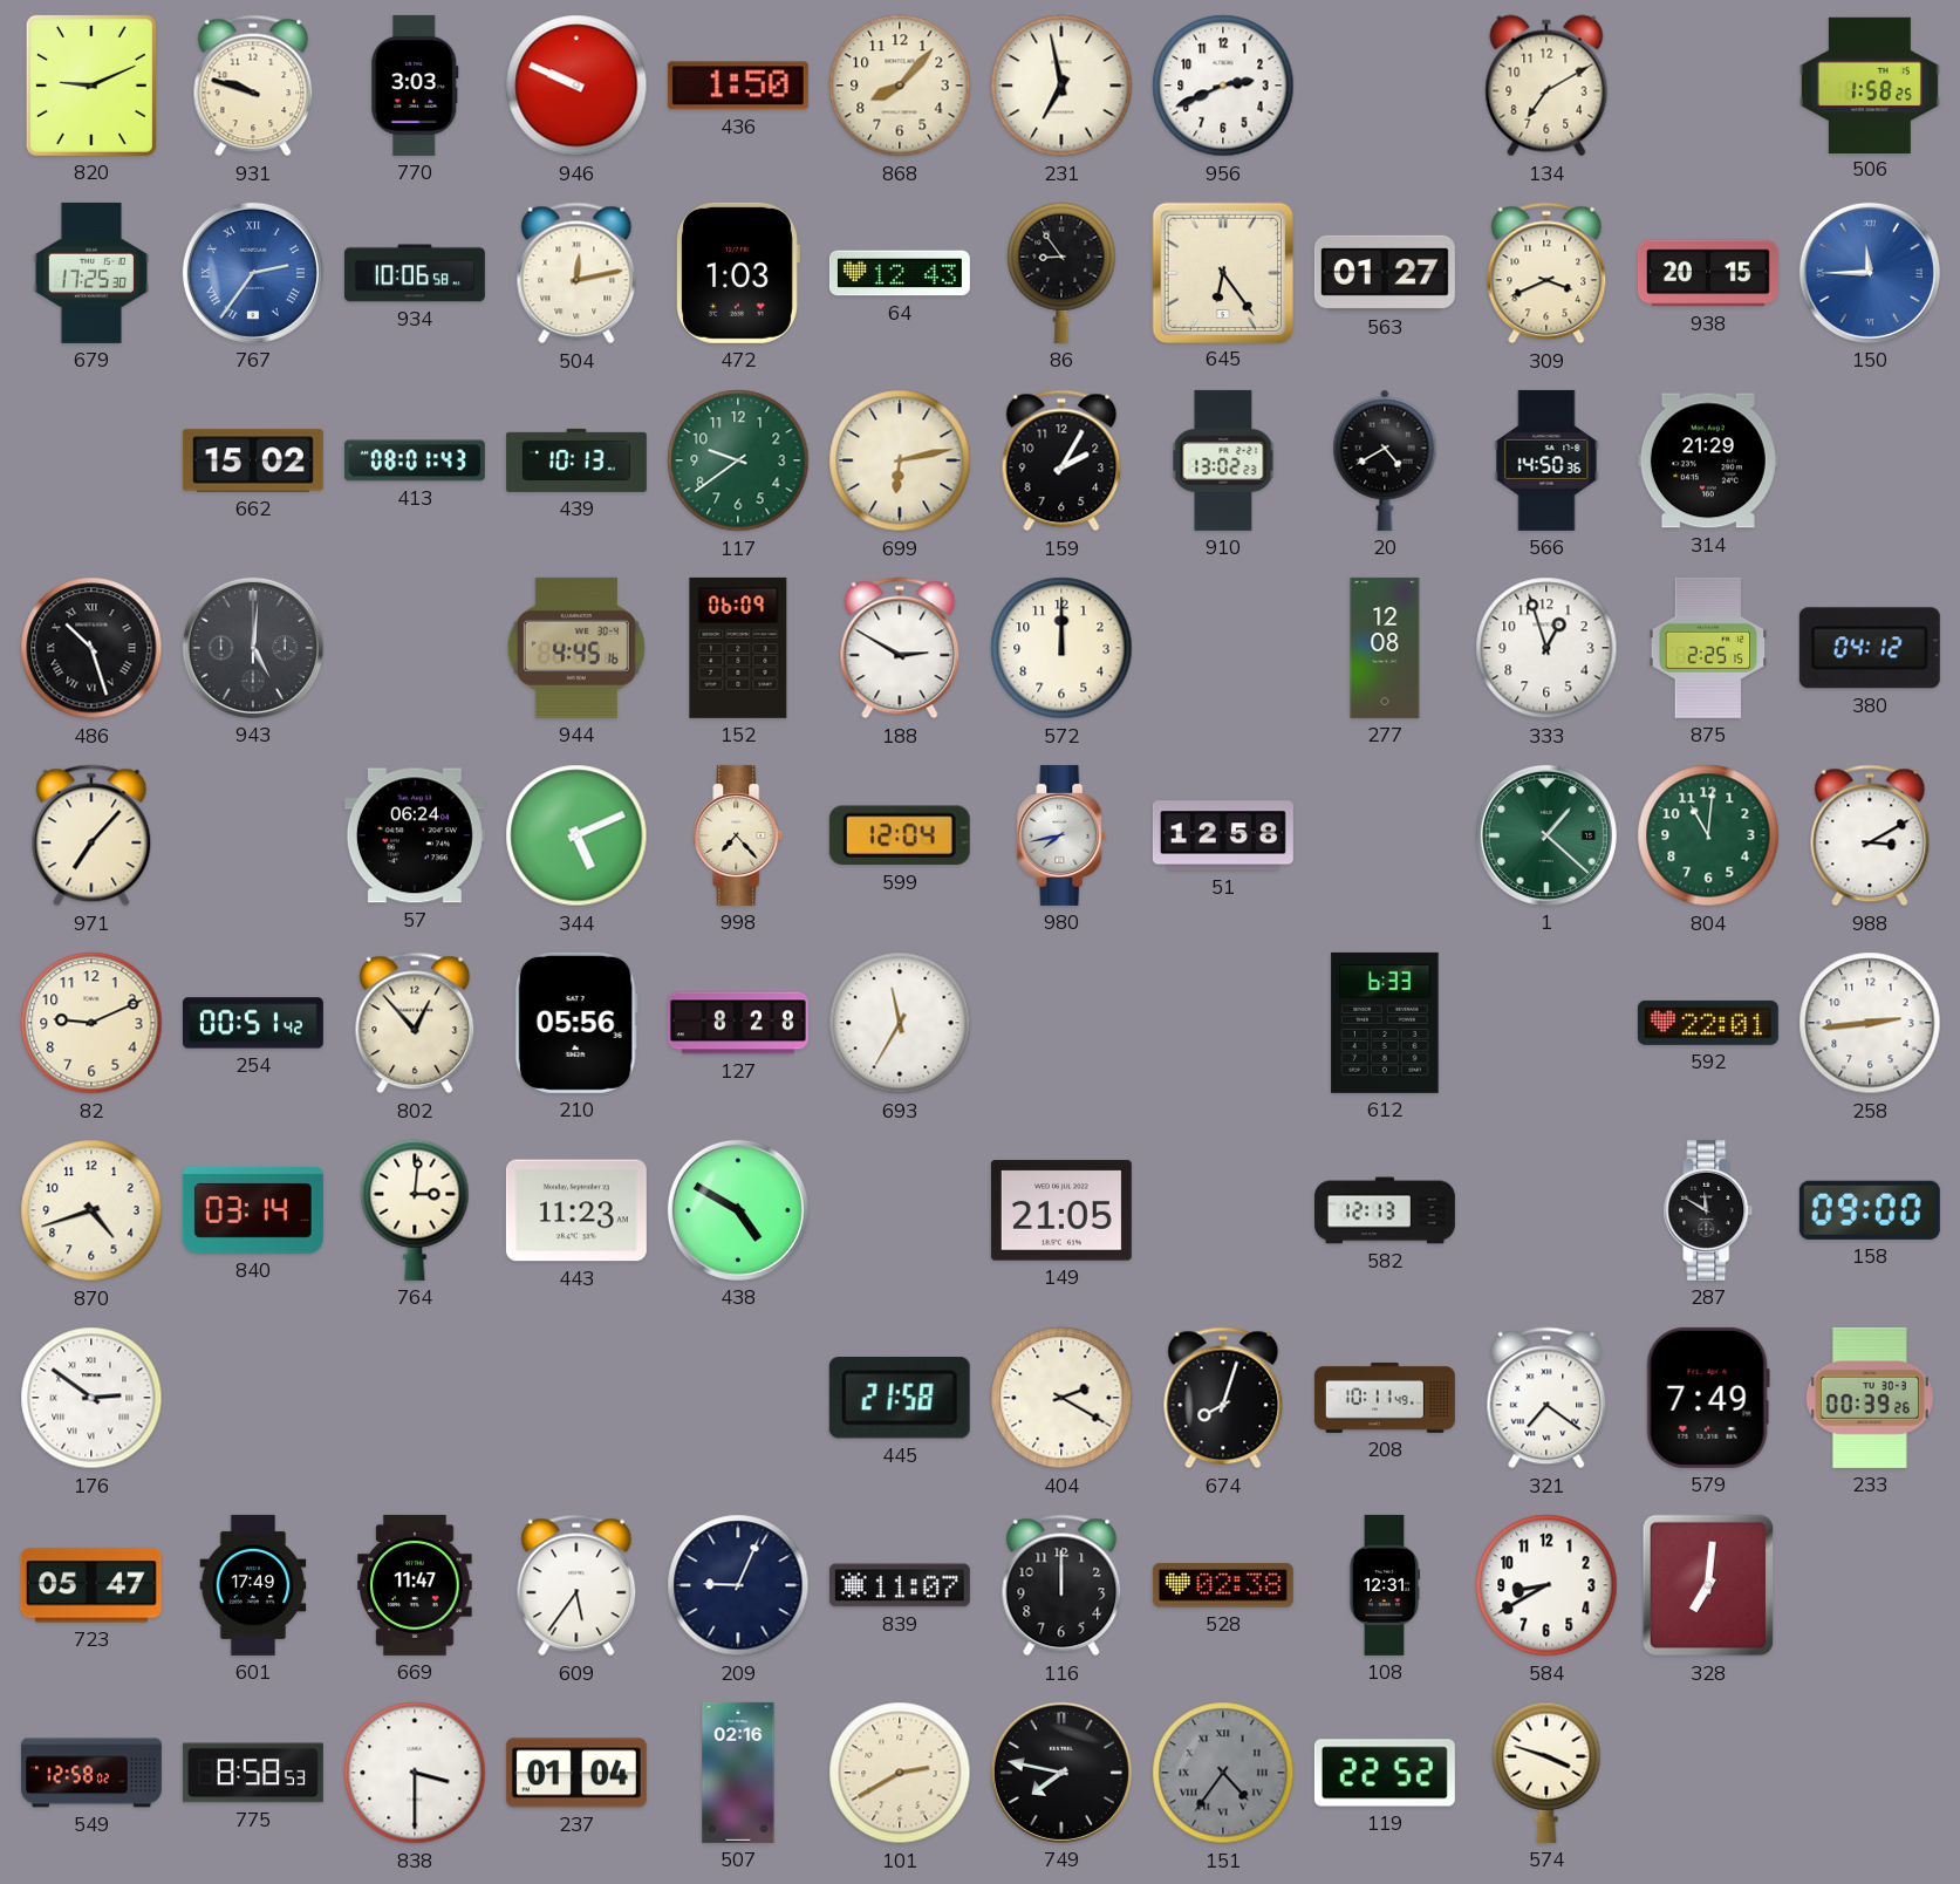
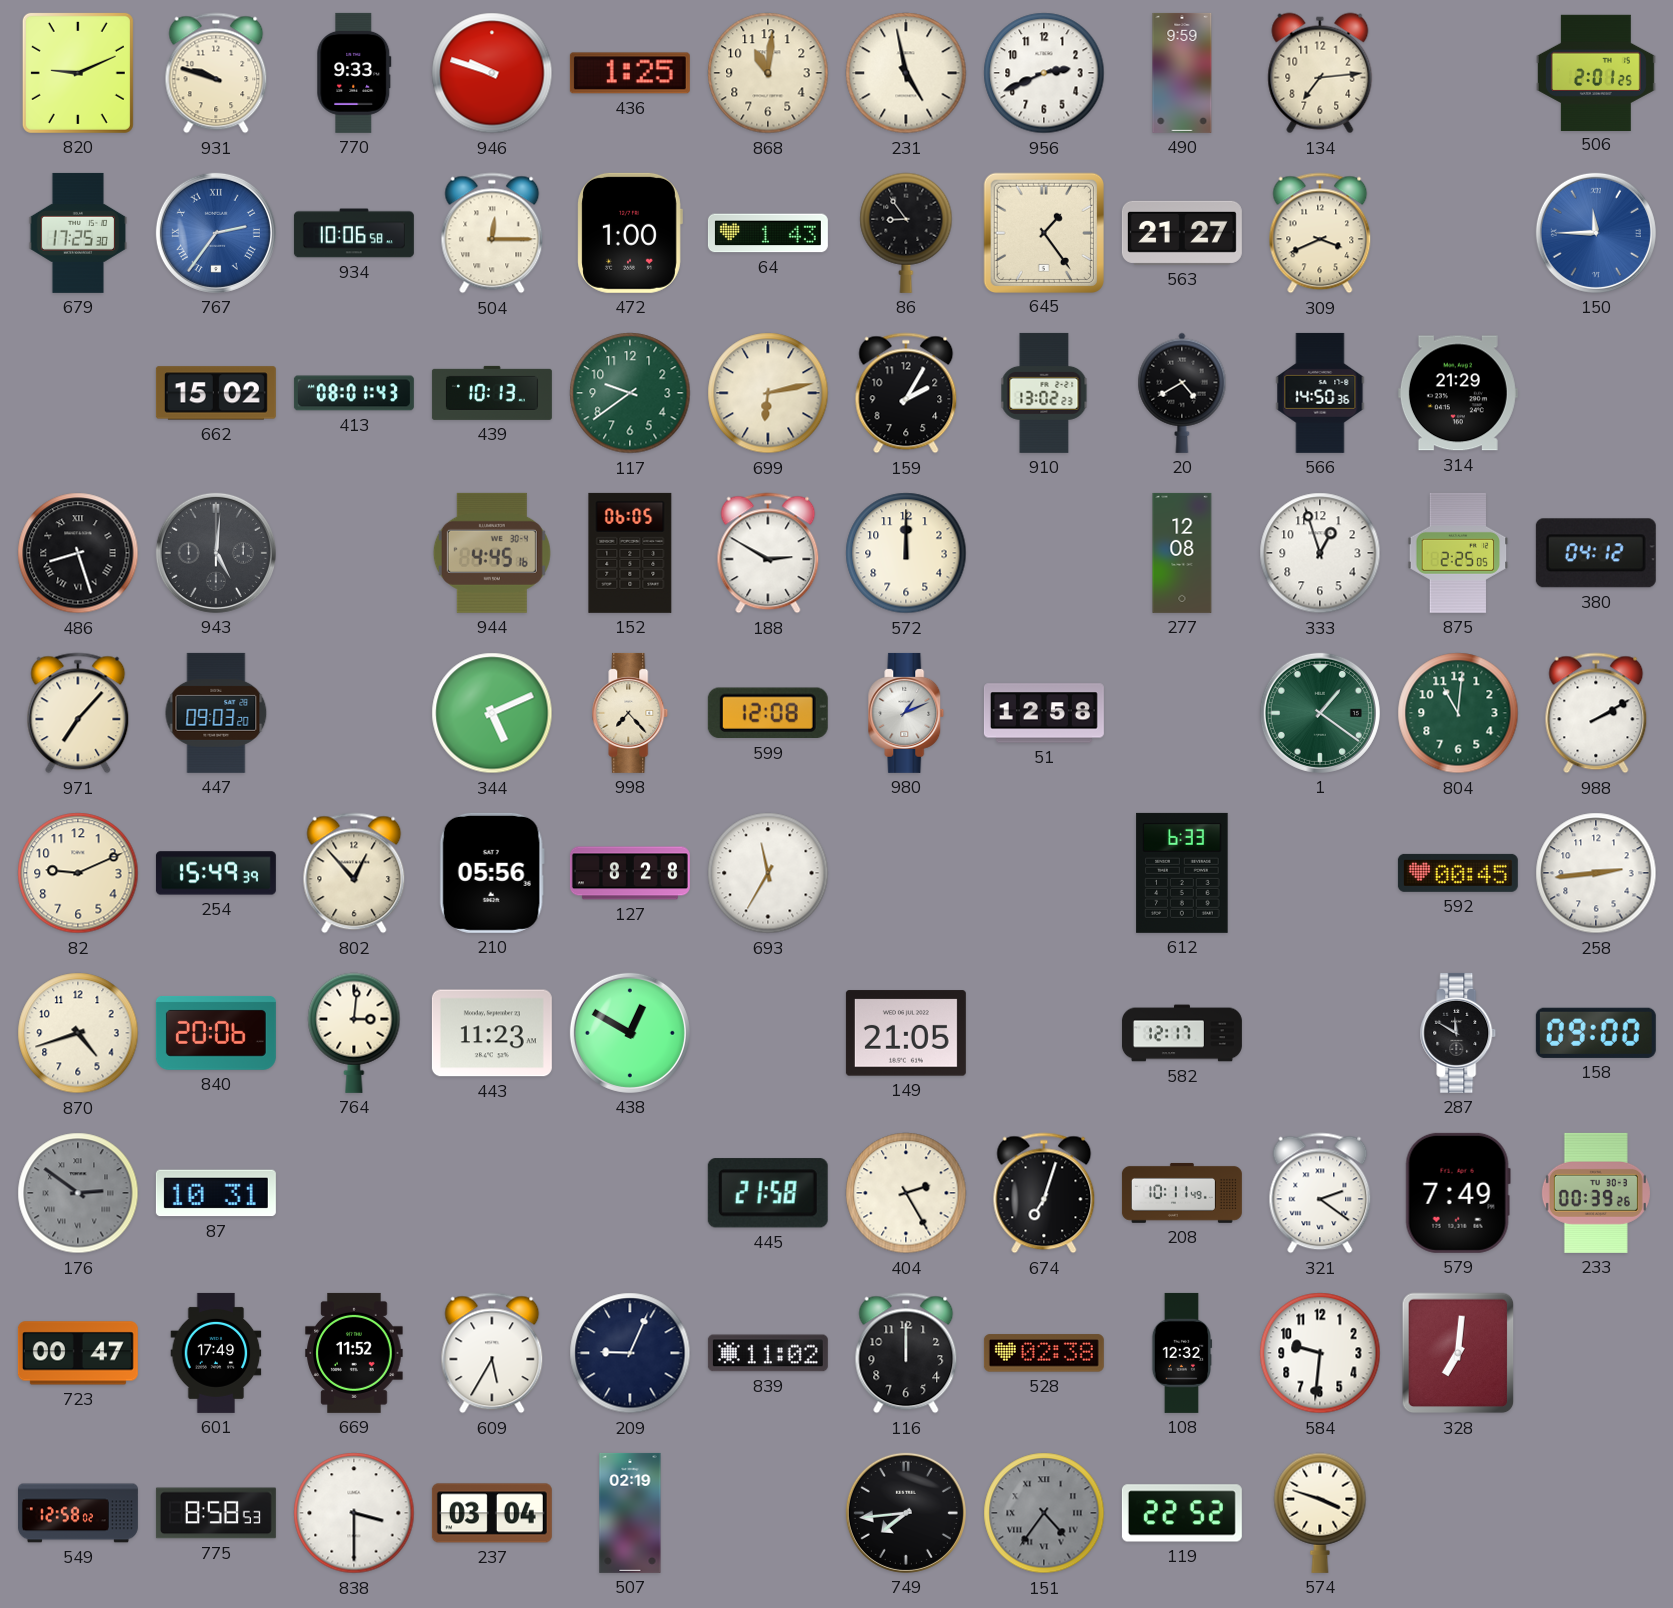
770: 3:03 -> 9:33
946: 9:49 -> 9:48
436: 1:50 -> 1:25
868: 8:07 -> 11:01
231: 6:58 -> 4:58
490: none -> 9:59
134: 7:10 -> 7:14
506: 1:58 -> 2:01
504: 12:13 -> 12:15
472: 1:03 -> 1:00
64: 12:43 -> 1:43
645: 6:24 -> 1:24
563: 01:27 -> 21:27
938: 20:15 -> none
486: 10:27 -> 8:27
152: 06:09 -> 06:05
875: 2:25:15 -> 2:25:05
447: none -> 09:03
57: 06:24 -> none
599: 12:04 -> 12:08
980: 7:43 -> 1:11
1: 1:22 -> 1:21
988: 3:10 -> 2:10
254: 00:51 -> 15:49
592: 22:01 -> 00:45
840: 03:14 -> 20:06
438: 4:50 -> 12:50
582: 12:13 -> 12:17
176 dial: white -> grey
87: none -> 10:31
404: 2:20 -> 2:25
674: 8:03 -> 7:03
321: 7:21 -> 2:21
723: 05:47 -> 00:47
669: 11:47 -> 11:52
609: 5:36 -> 5:35
839: 11:07 -> 11:02
108: 12:31 -> 12:32
584: 8:40 -> 9:31
237: 01:04 -> 03:04
507: 02:16 -> 02:19
101: 2:40 -> none
749: 7:47 -> 7:44
